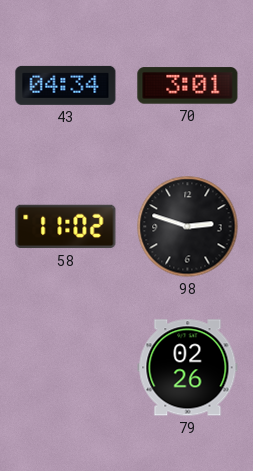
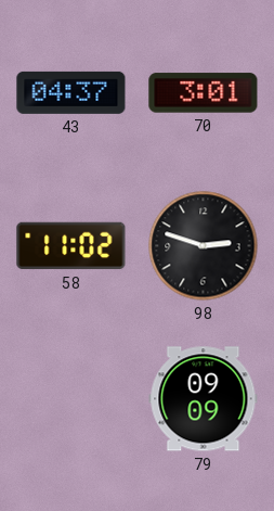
43: 04:34 -> 04:37
79: 02:26 -> 09:09
